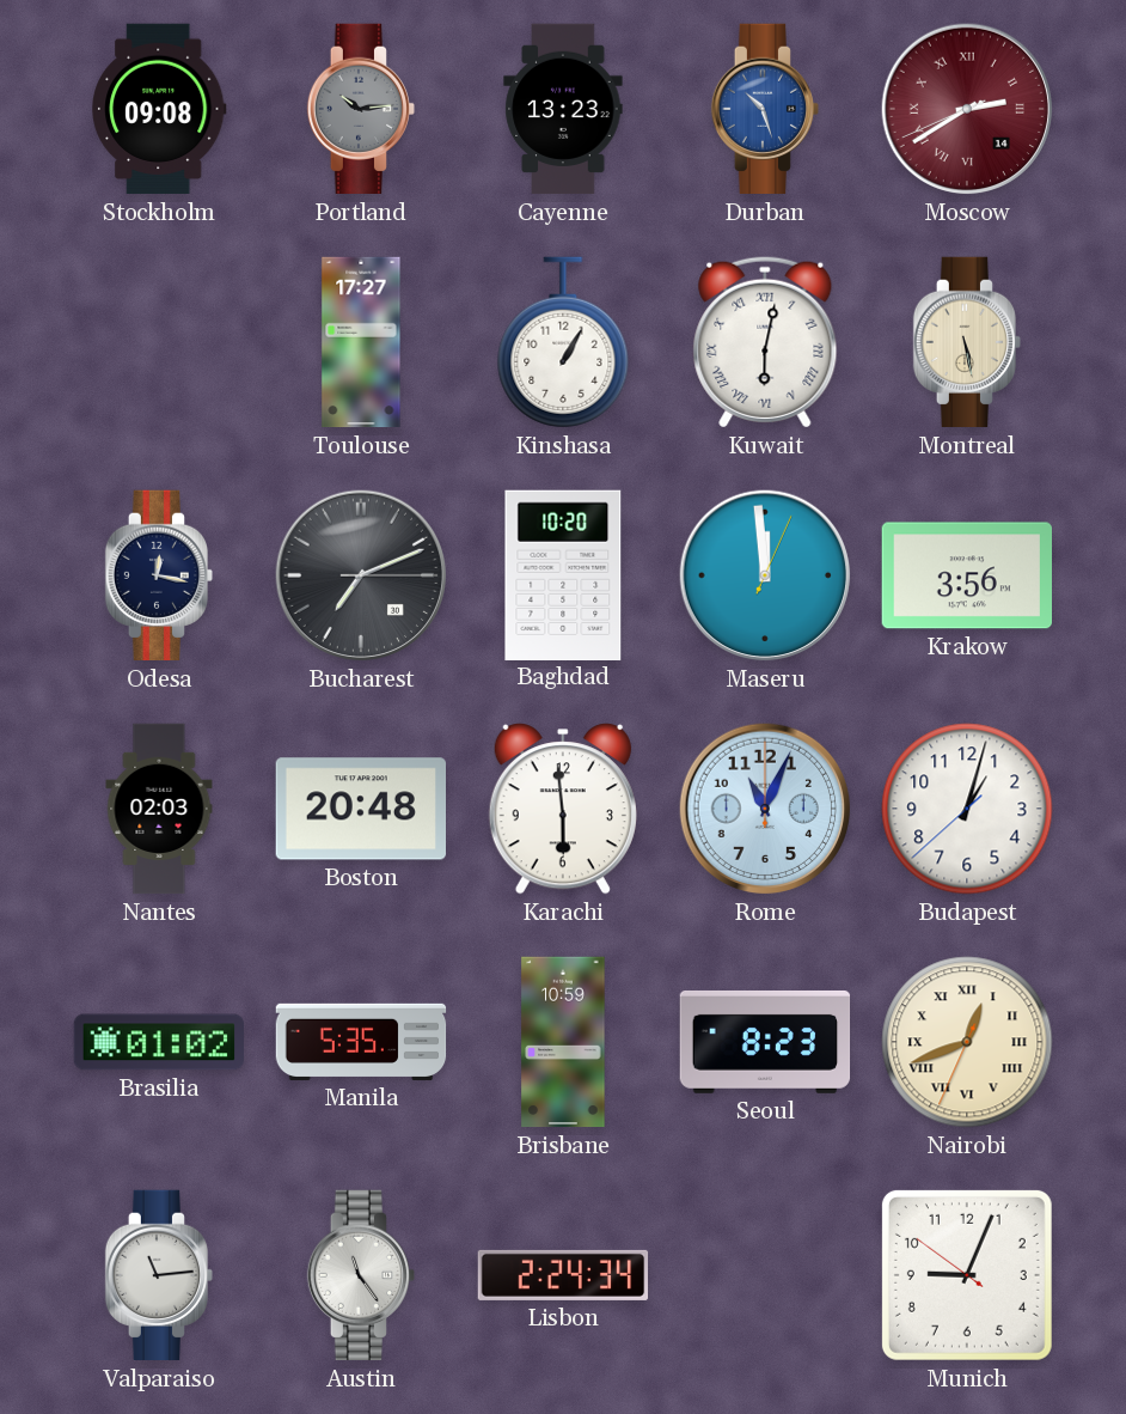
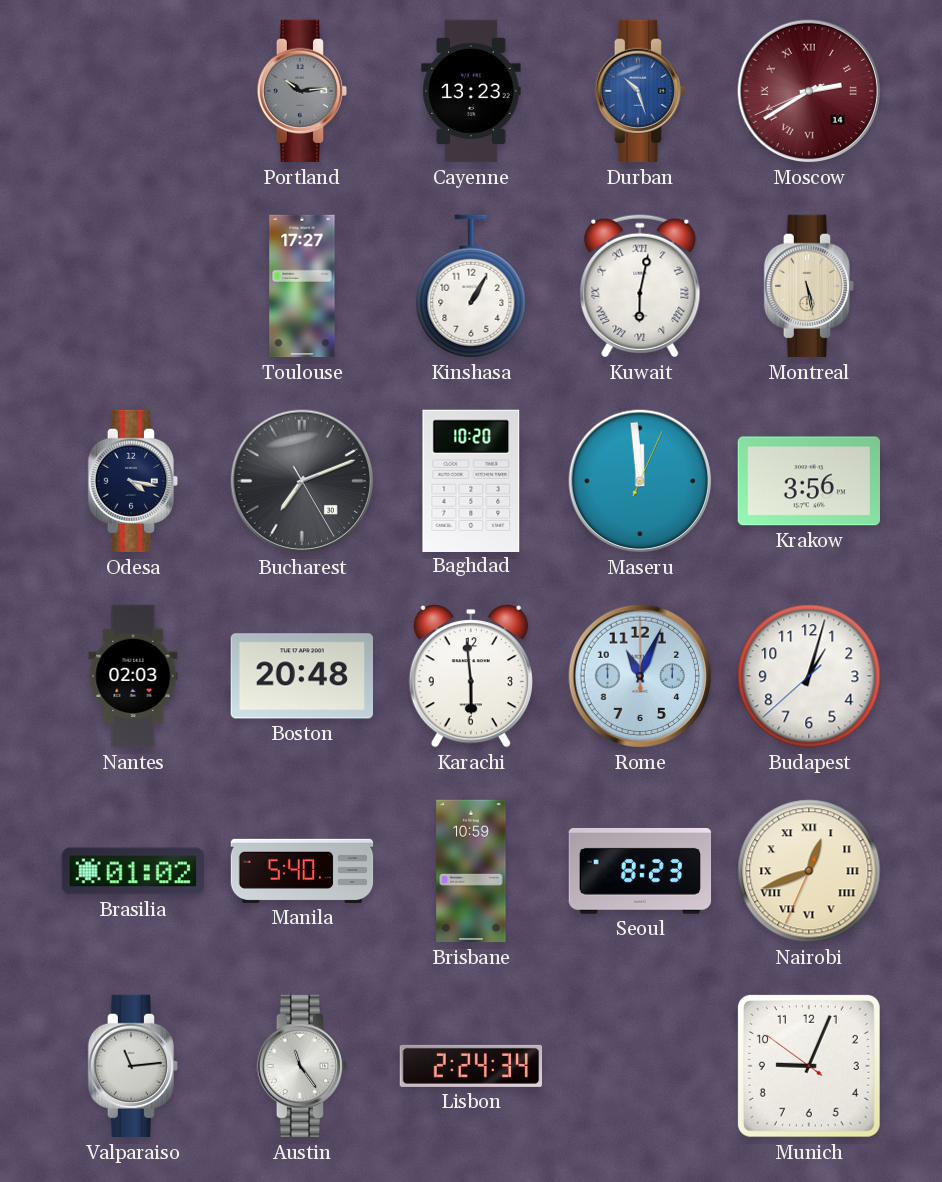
Stockholm: 09:08 -> none
Odesa: 12:17 -> 4:17
Bucharest: 7:11:15 -> 7:11:25
Manila: 5:35 -> 5:40
